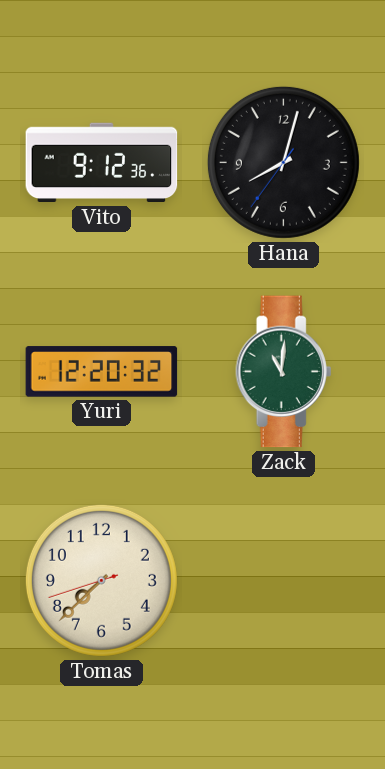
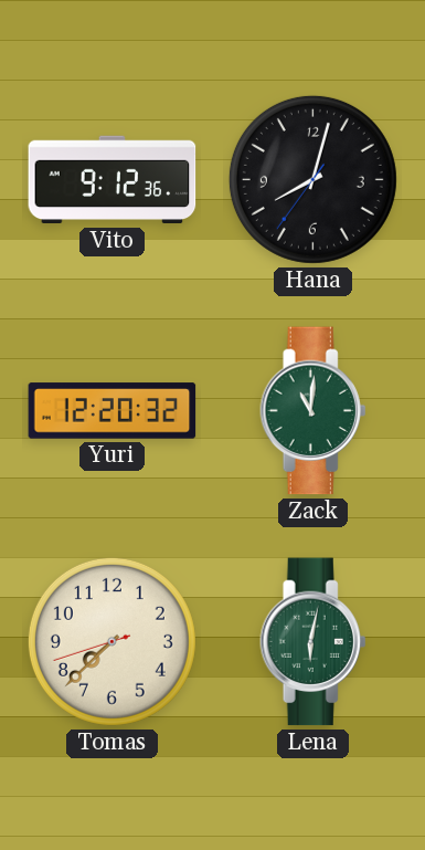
Lena: none -> 6:02
